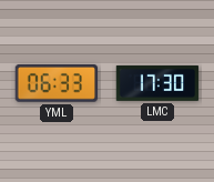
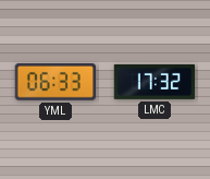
LMC: 17:30 -> 17:32
